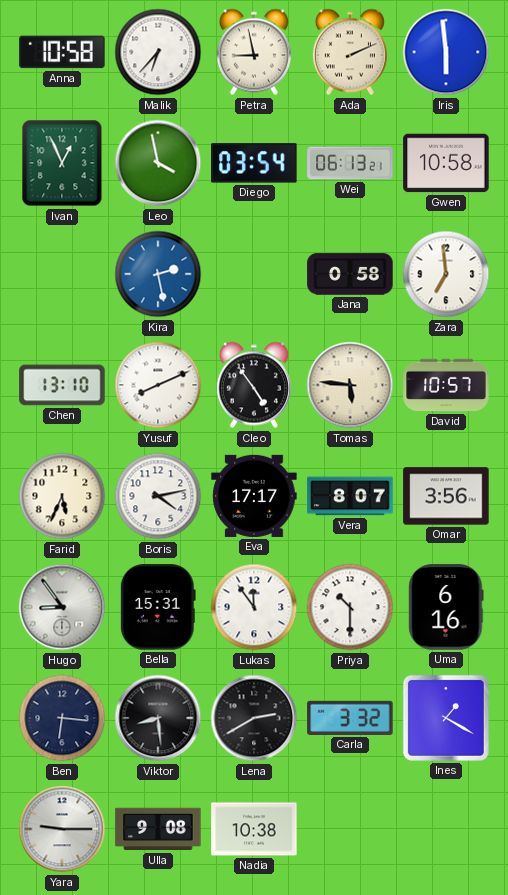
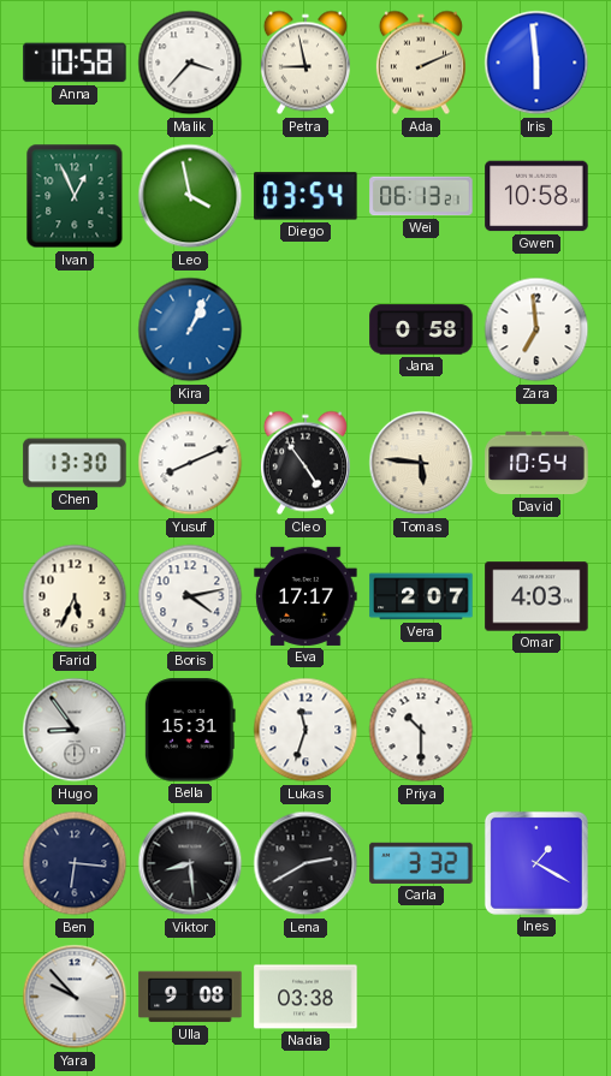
Malik: 6:37 -> 3:37
Kira: 2:28 -> 1:04
Chen: 13:10 -> 13:30
David: 10:57 -> 10:54
Vera: 8:07 -> 2:07
Omar: 3:56 -> 4:03
Lukas: 11:54 -> 11:33
Uma: 6:16 -> none
Yara: 9:15 -> 9:53
Nadia: 10:38 -> 03:38
